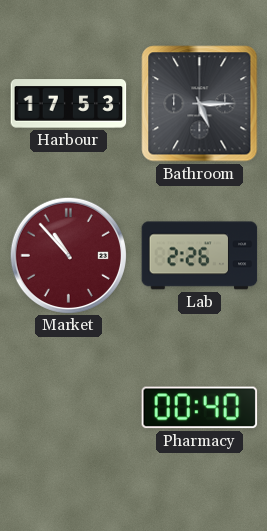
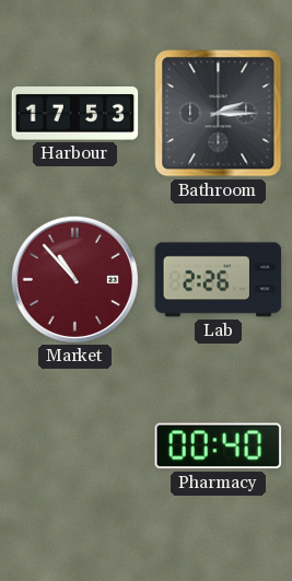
Bathroom: 5:15 -> 2:15
